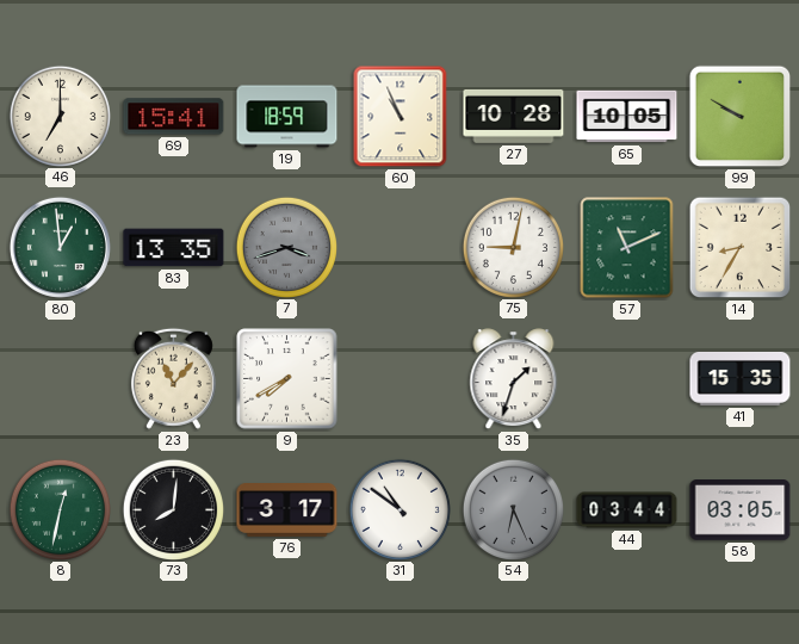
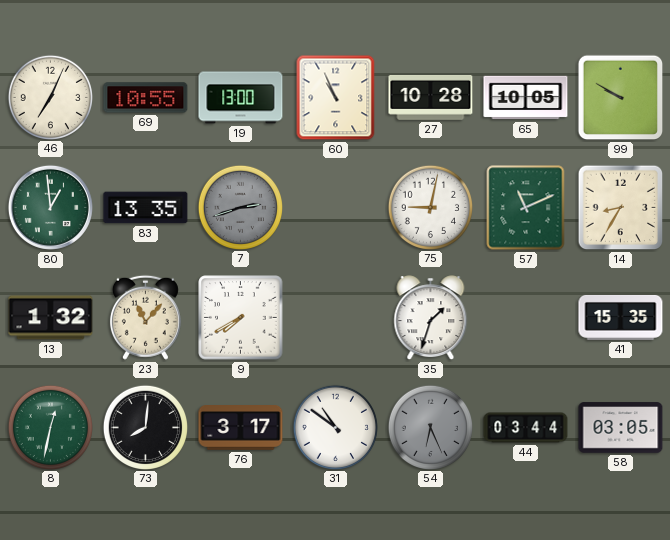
46: 7:00 -> 7:04
69: 15:41 -> 10:55
19: 18:59 -> 13:00
7: 3:42 -> 2:42
13: none -> 1:32
